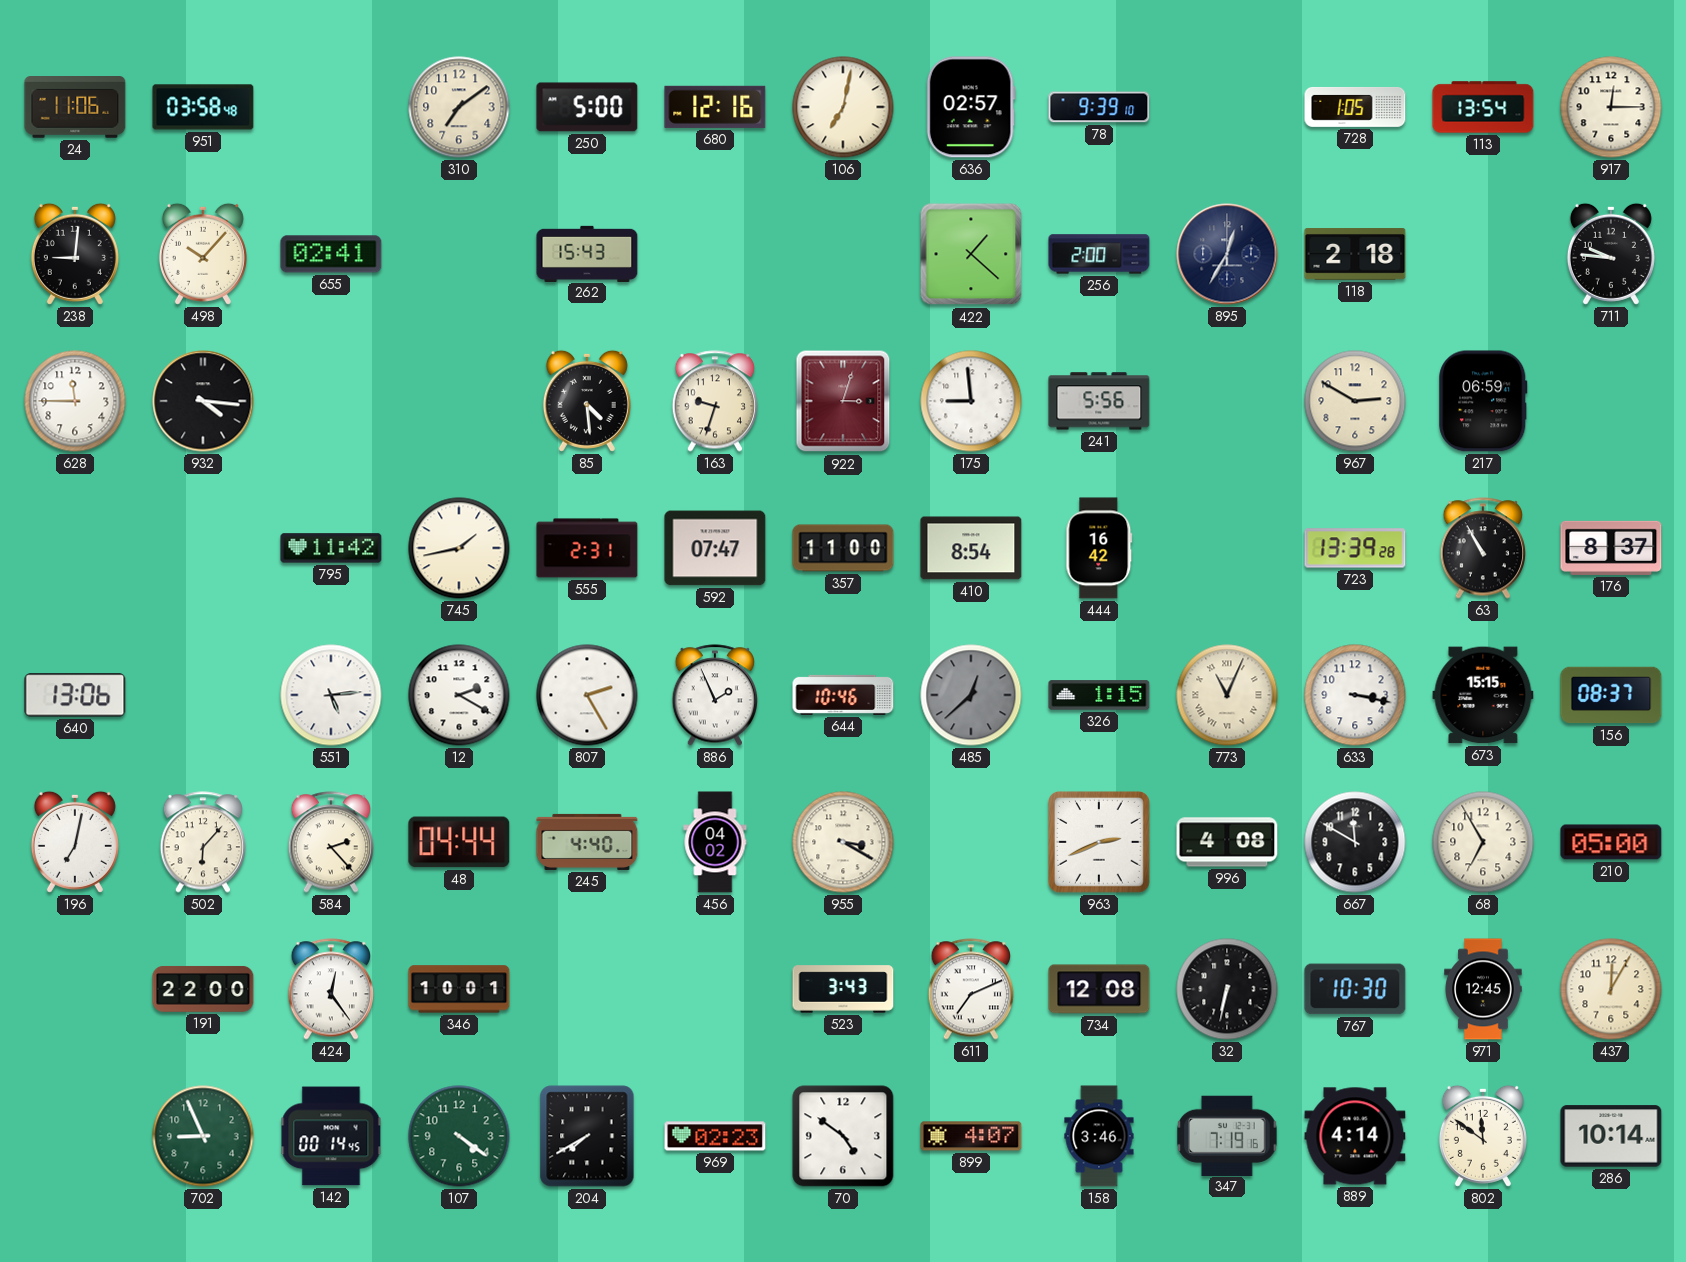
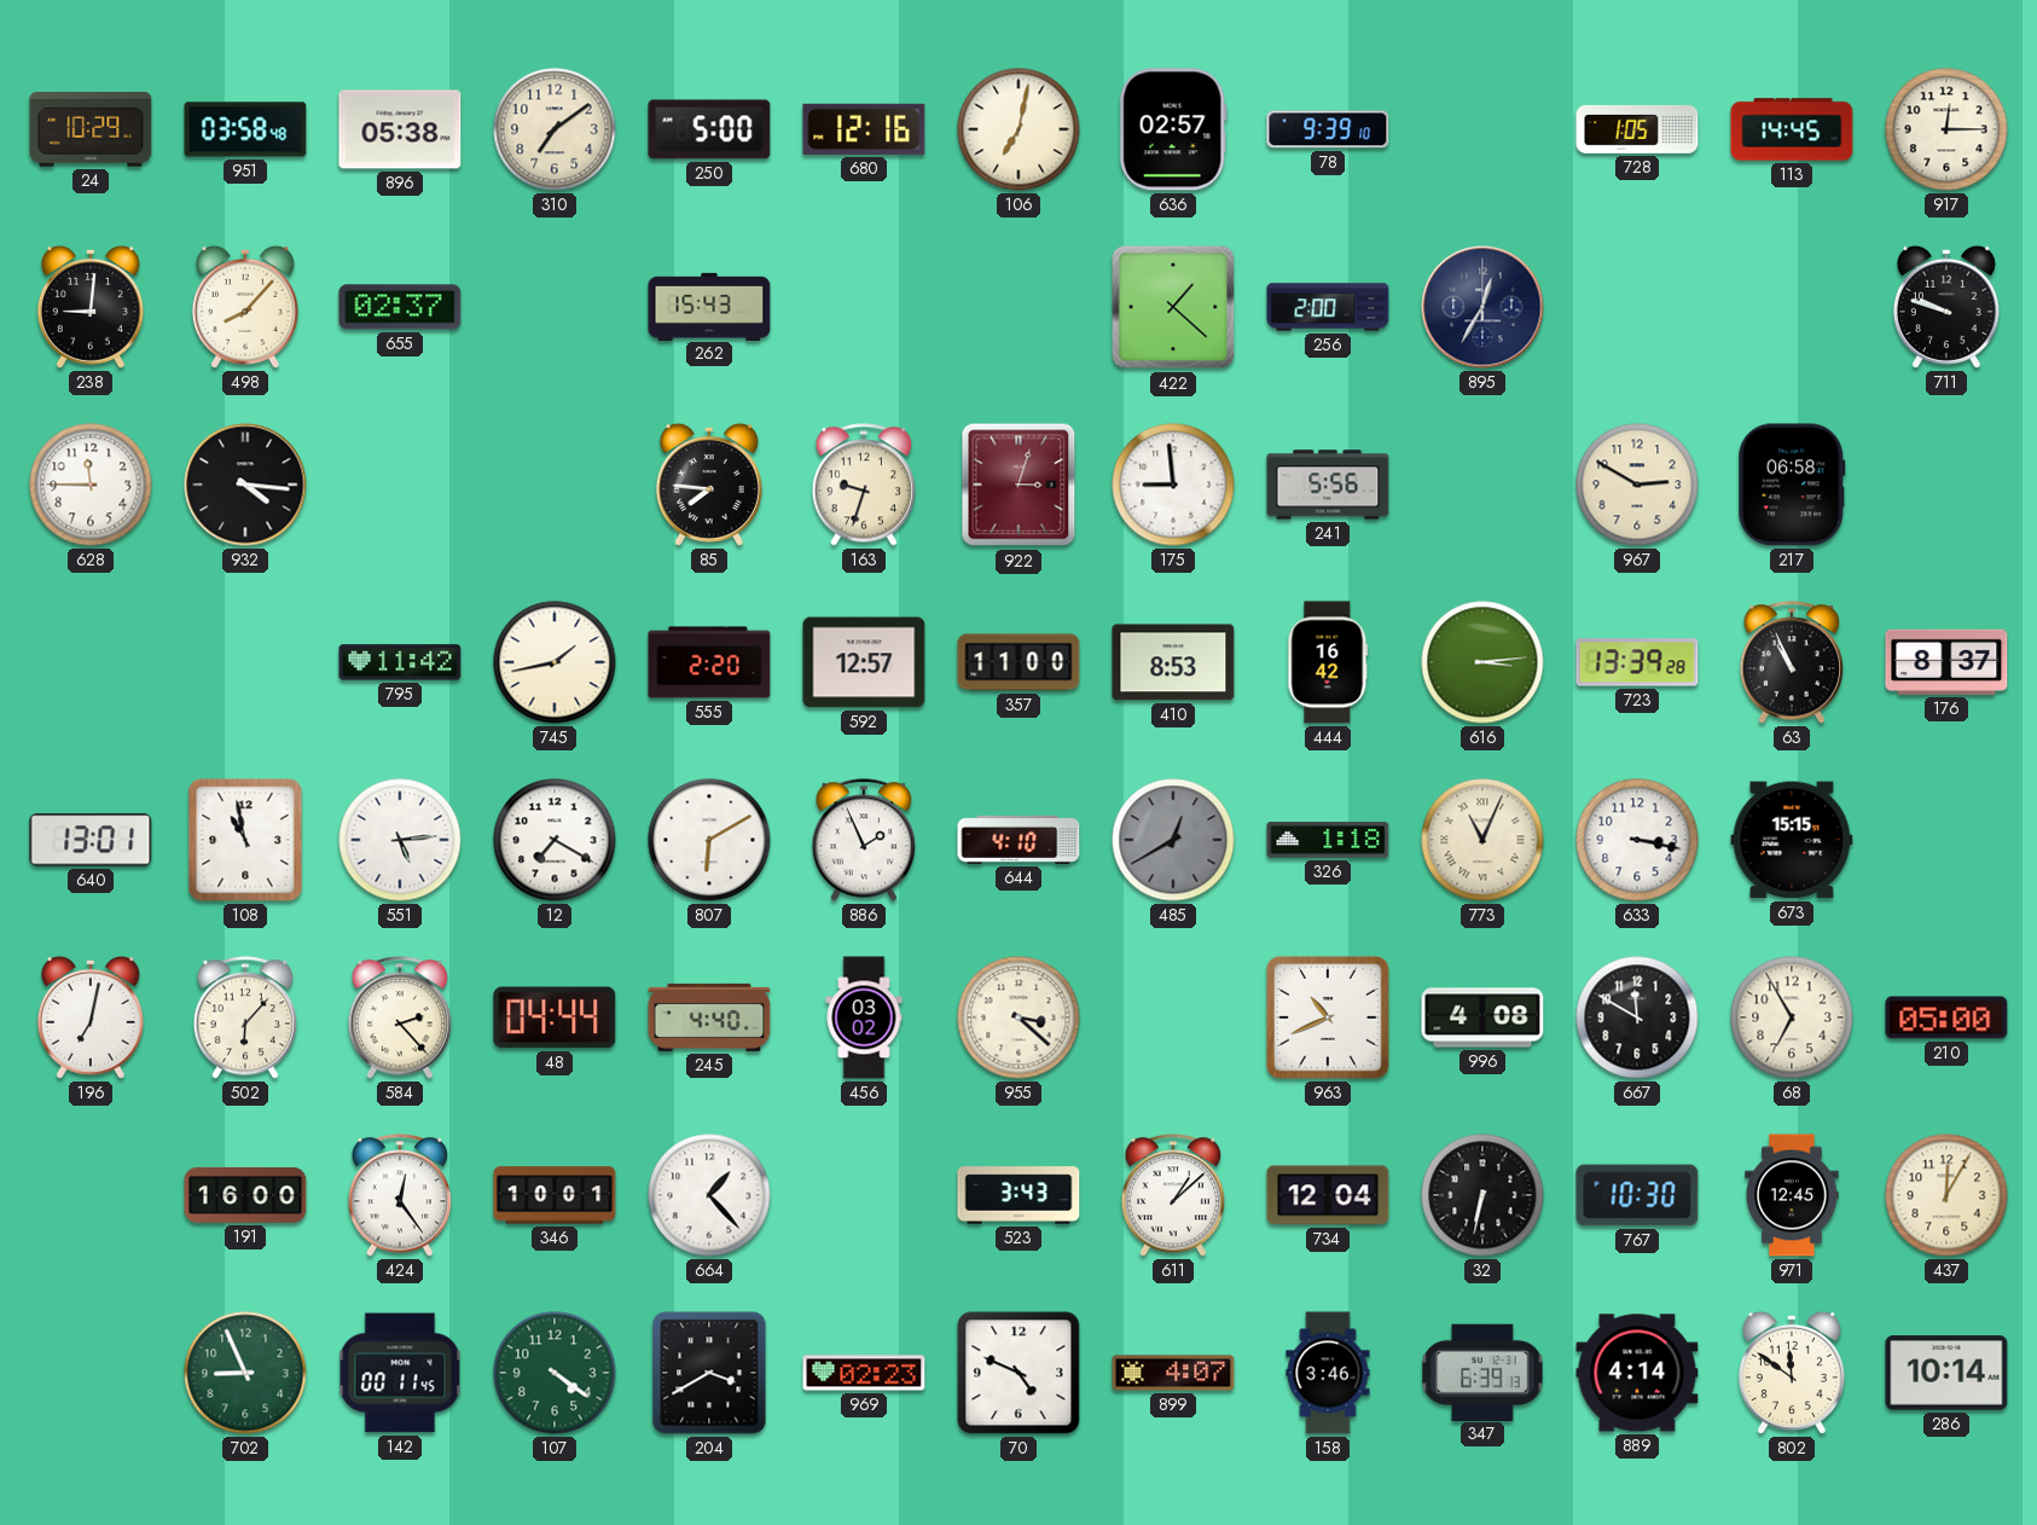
24: 11:06 -> 10:29
896: none -> 05:38
113: 13:54 -> 14:45
498: 10:07 -> 8:07
655: 02:41 -> 02:37
118: 2:18 -> none
711: 9:46 -> 9:48
85: 4:29 -> 7:46
217: 06:59 -> 06:58
555: 2:31 -> 2:20
592: 07:47 -> 12:57
410: 8:54 -> 8:53
616: none -> 3:14
63: 10:55 -> 10:56
640: 13:06 -> 13:01
108: none -> 10:58
12: 2:20 -> 7:20
807: 2:25 -> 6:10
644: 10:46 -> 4:10
485: 12:38 -> 12:40
326: 1:15 -> 1:18
156: 08:37 -> none
456: 04:02 -> 03:02
955: 3:20 -> 3:22
963: 2:41 -> 10:41
191: 22:00 -> 16:00
664: none -> 1:23
611: 7:11 -> 1:08
734: 12:08 -> 12:04
142: 00:14 -> 00:11
204: 7:40 -> 3:40
70: 4:51 -> 4:49
347: 7:19 -> 6:39
